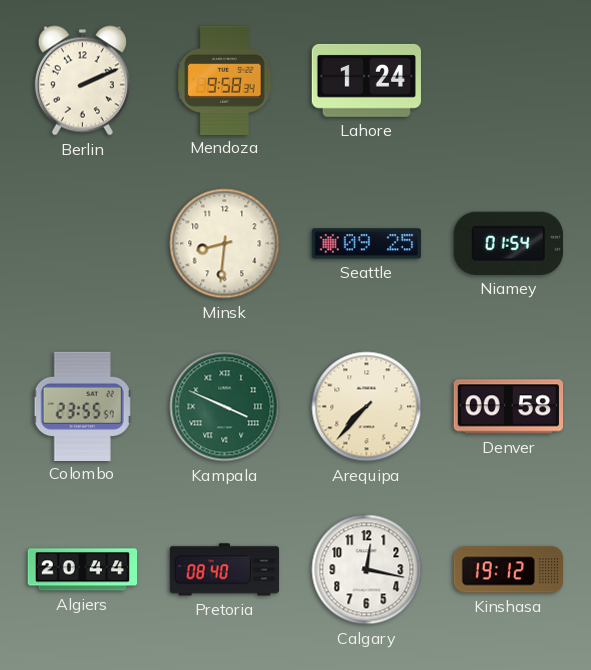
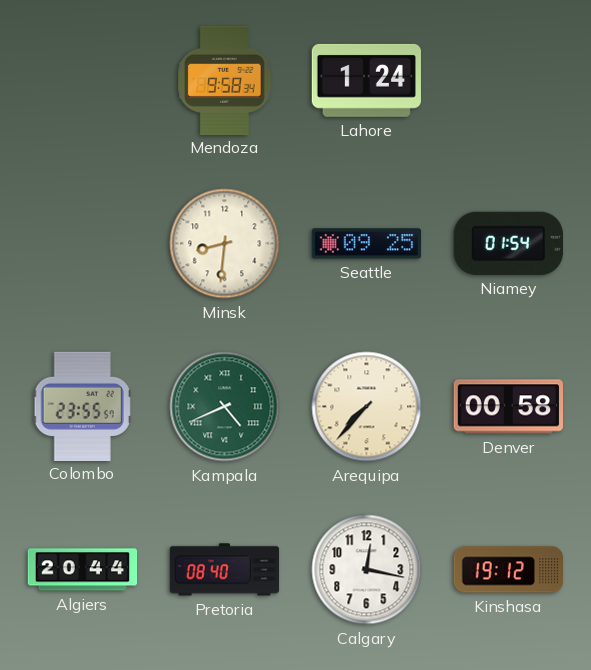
Berlin: 2:11 -> none
Kampala: 3:49 -> 4:41
